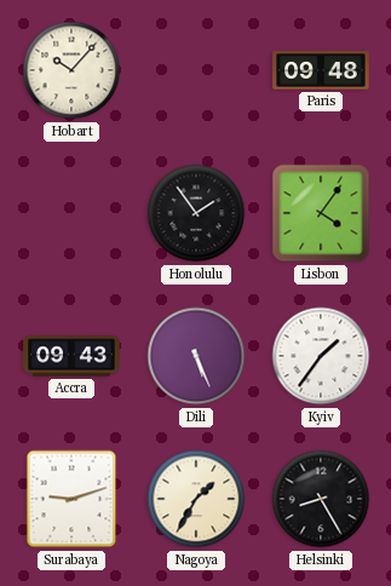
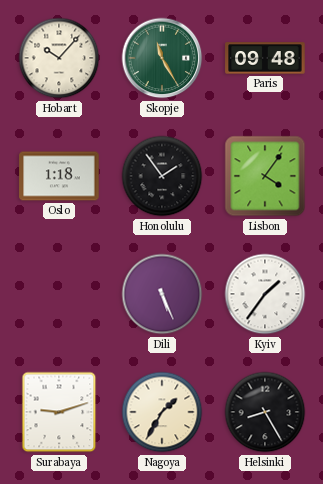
Skopje: none -> 11:25
Oslo: none -> 1:18
Accra: 09:43 -> none
